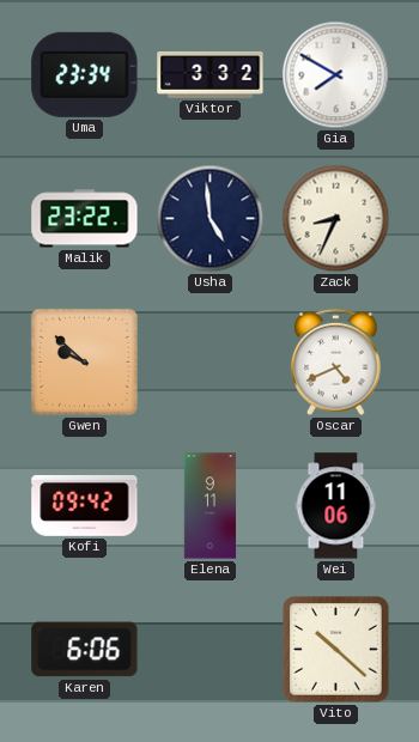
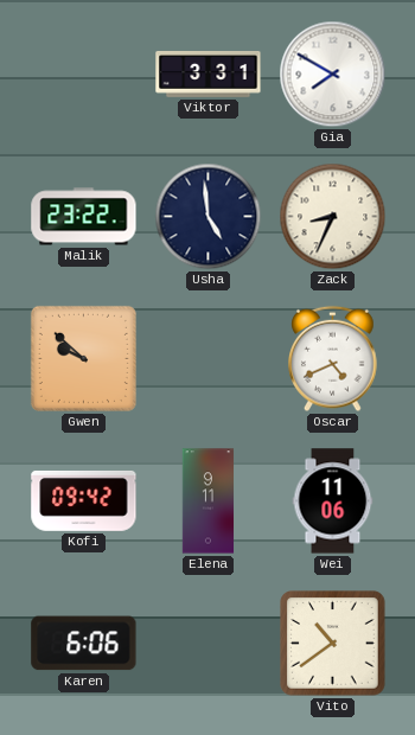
Uma: 23:34 -> none
Viktor: 3:32 -> 3:31
Vito: 10:22 -> 10:39
